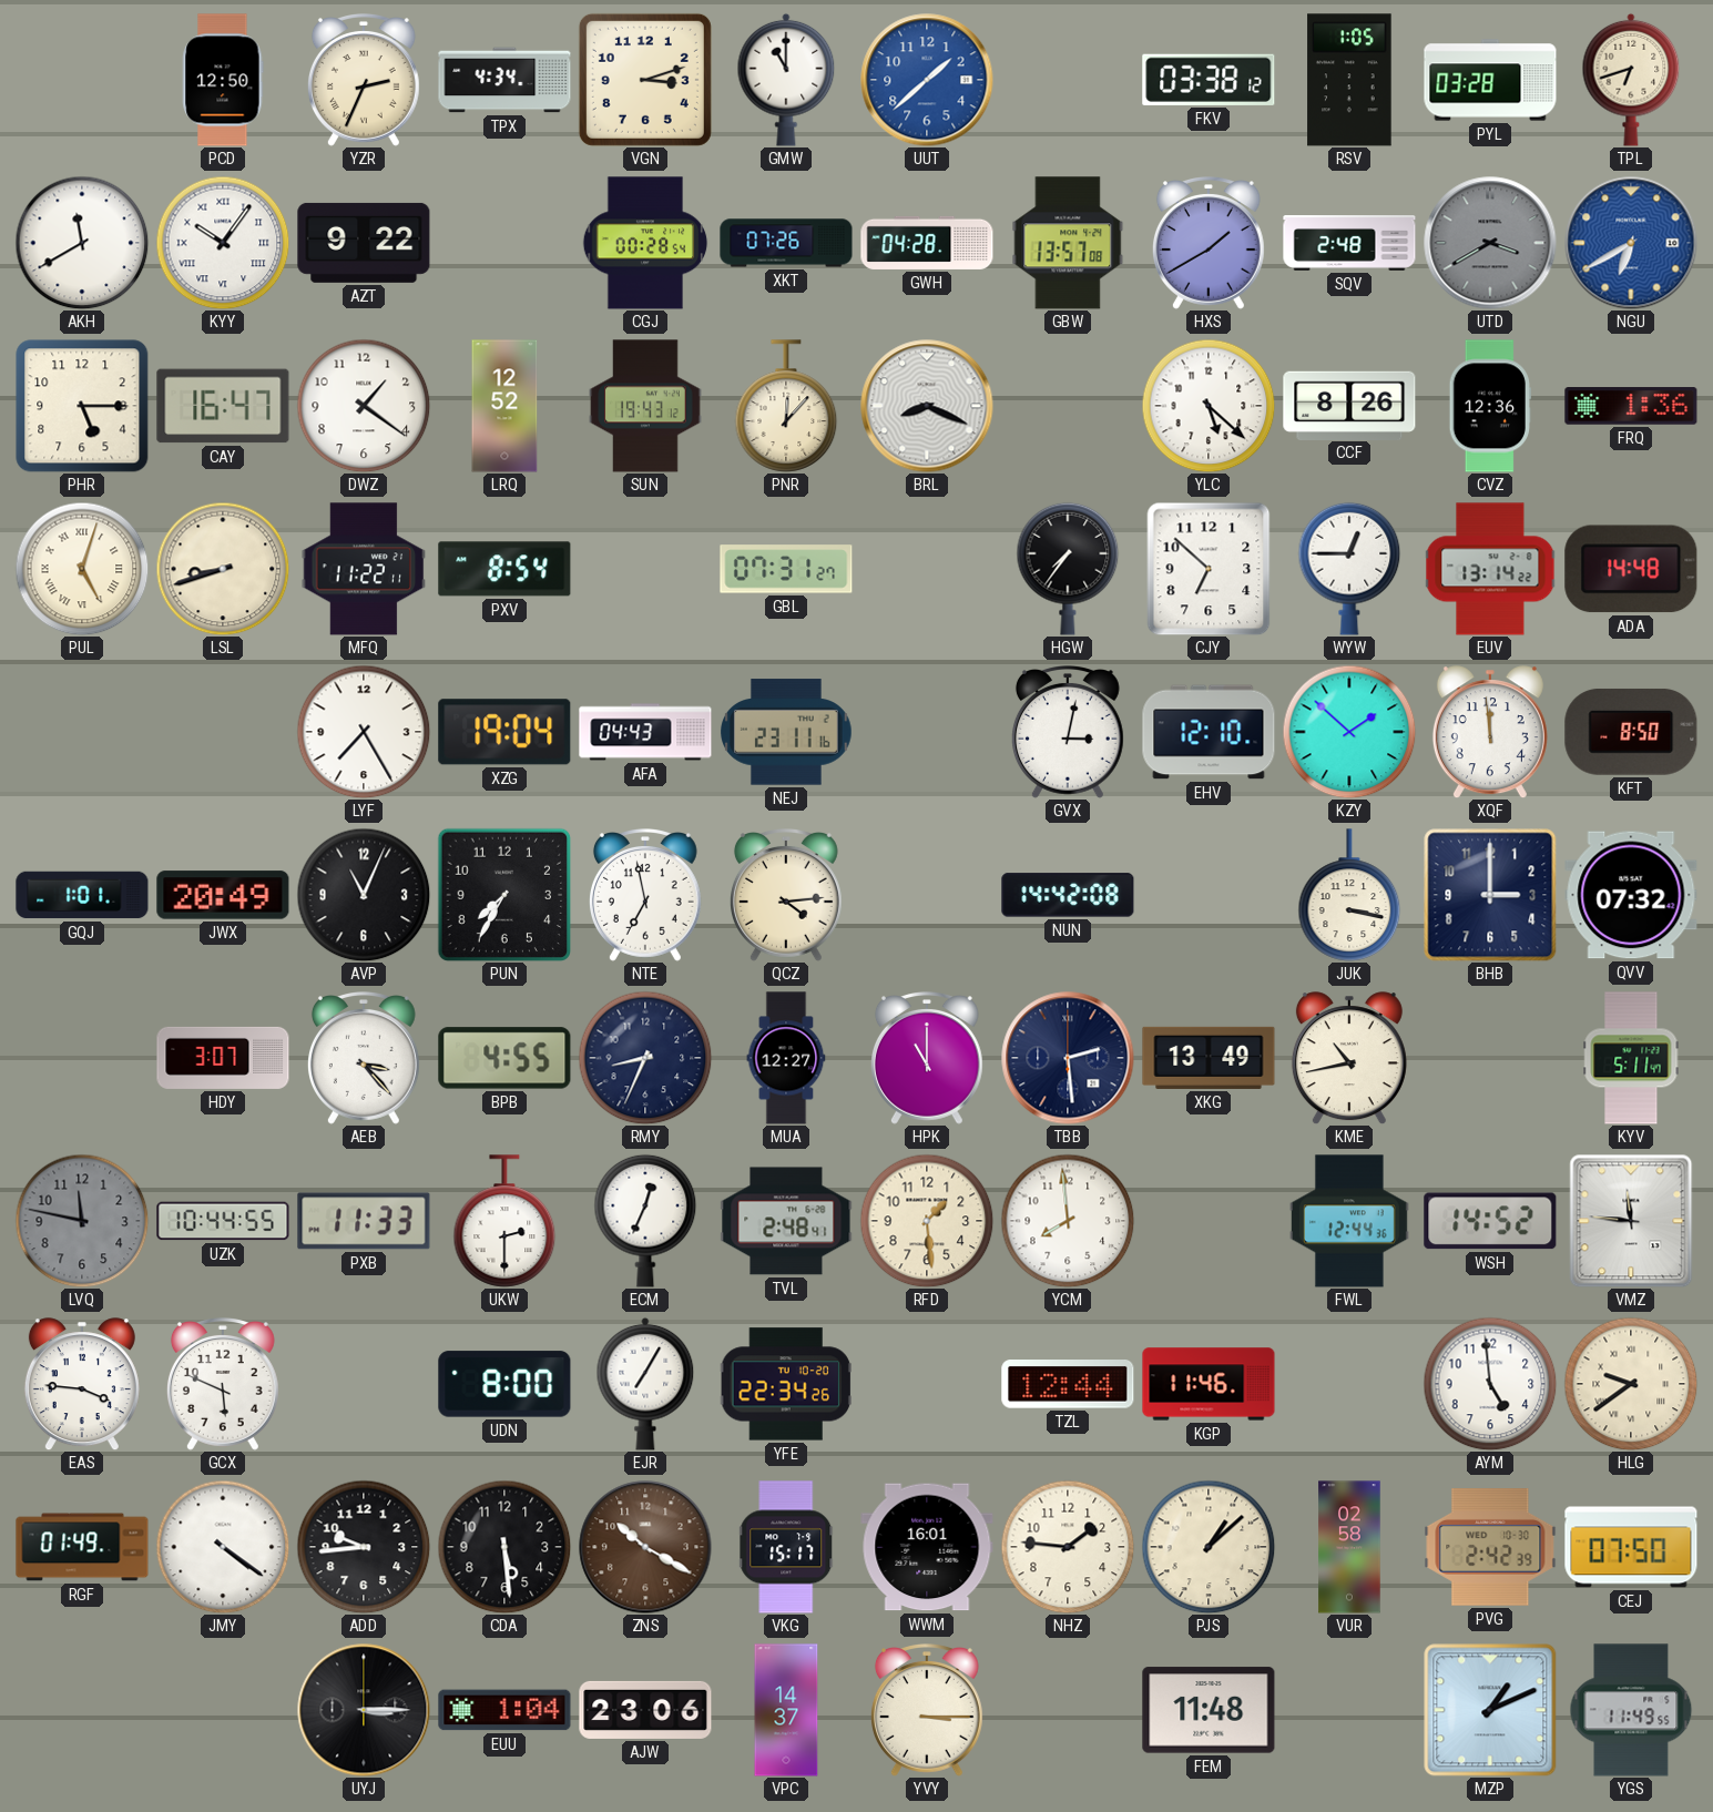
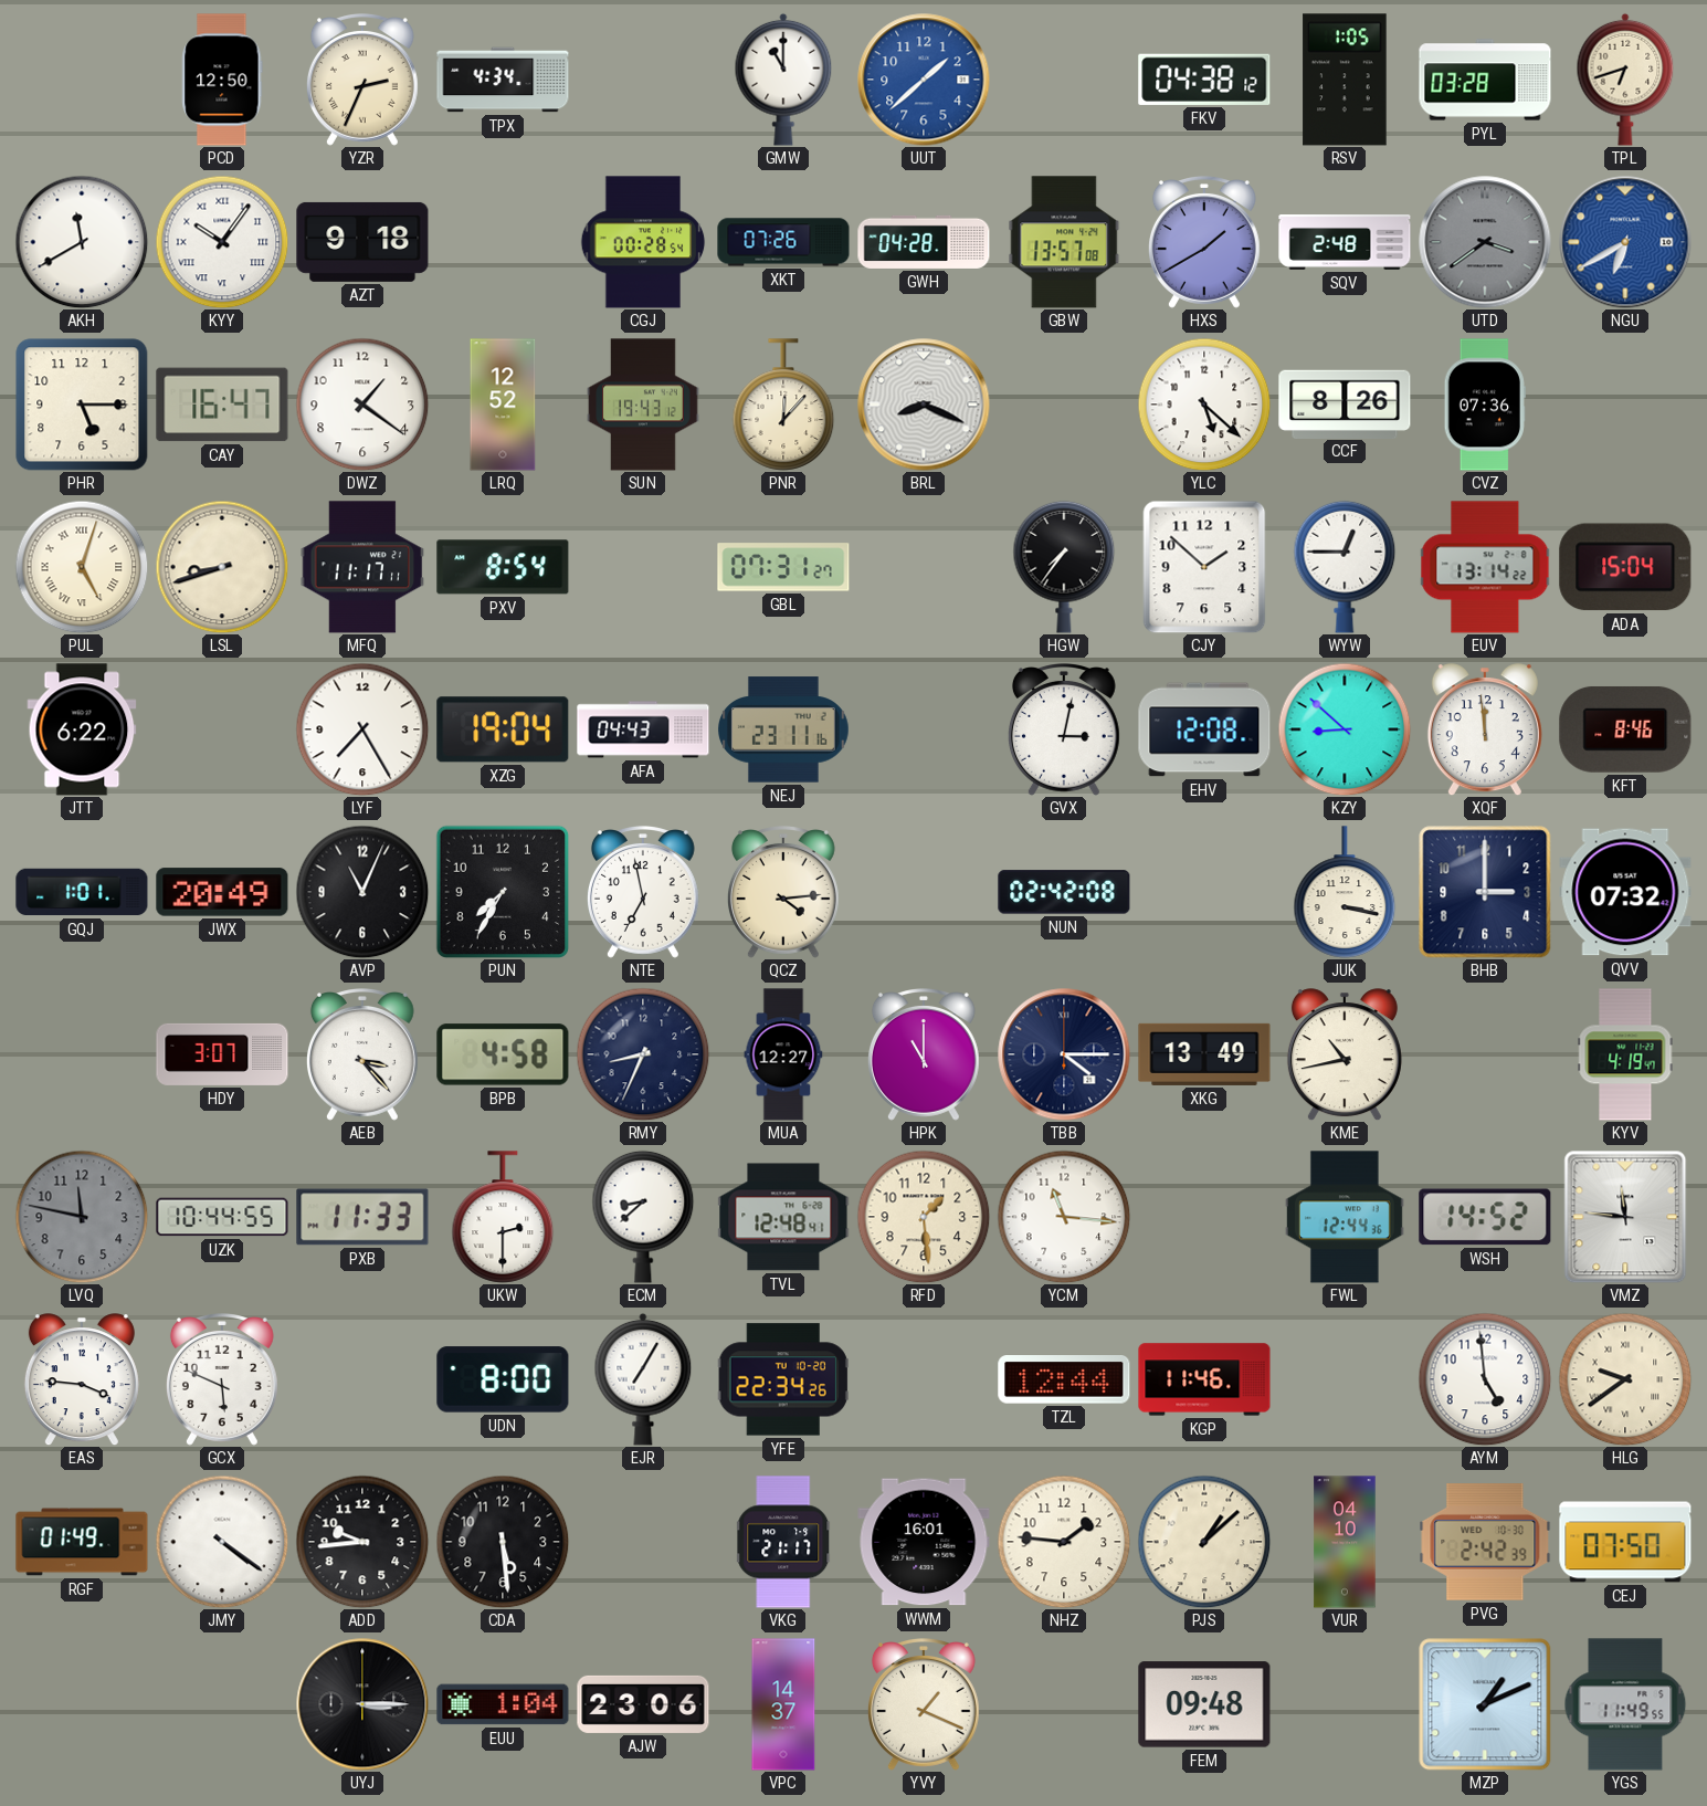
VGN: 3:12 -> none
FKV: 03:38 -> 04:38
AZT: 9:22 -> 9:18
UTD: 3:40 -> 3:39
CVZ: 12:36 -> 07:36
FRQ: 1:36 -> none
MFQ: 11:22 -> 11:17
CJY: 6:52 -> 1:52
ADA: 14:48 -> 15:04
JTT: none -> 6:22
EHV: 12:10 -> 12:08
KZY: 1:52 -> 8:52
KFT: 8:50 -> 8:46
NUN: 14:42 -> 02:42
BPB: 4:55 -> 4:58
TBB: 2:29 -> 4:15
KYV: 5:11 -> 4:19
ECM: 12:34 -> 8:38
TVL: 2:48 -> 12:48
YCM: 7:59 -> 11:16
ZNS: 10:20 -> none
VKG: 15:17 -> 21:17
VUR: 02:58 -> 04:10
YVY: 3:15 -> 1:19
FEM: 11:48 -> 09:48
